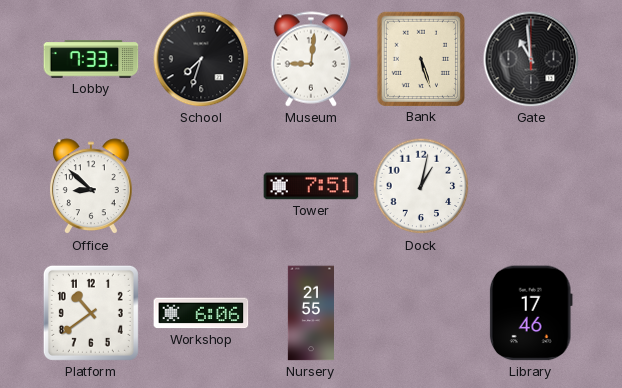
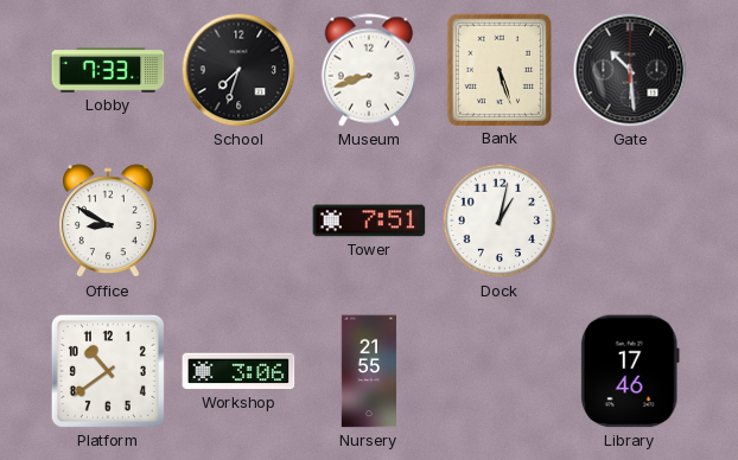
Museum: 9:01 -> 8:42
Gate: 10:59 -> 10:29
Office: 8:52 -> 8:50
Workshop: 6:06 -> 3:06
